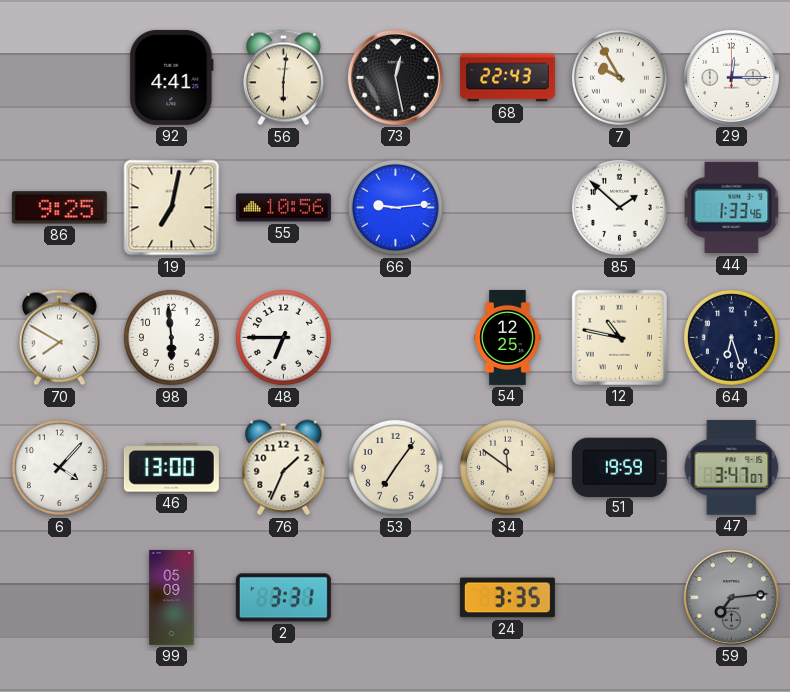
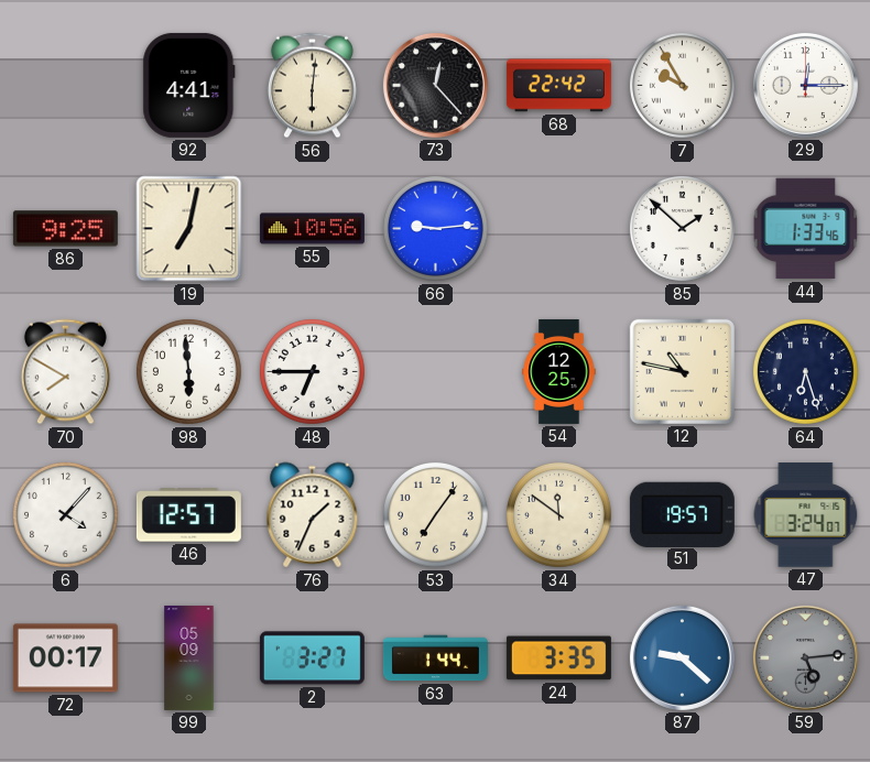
73: 12:28 -> 12:23
68: 22:43 -> 22:42
46: 13:00 -> 12:57
51: 19:59 -> 19:57
47: 3:47 -> 3:24
72: none -> 00:17
2: 3:31 -> 3:27
63: none -> 1:44
87: none -> 9:22
59: 7:14 -> 5:14
